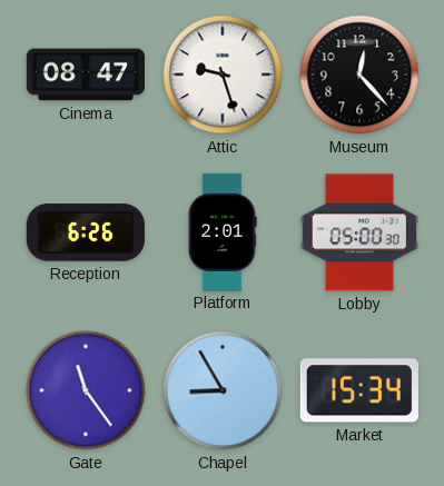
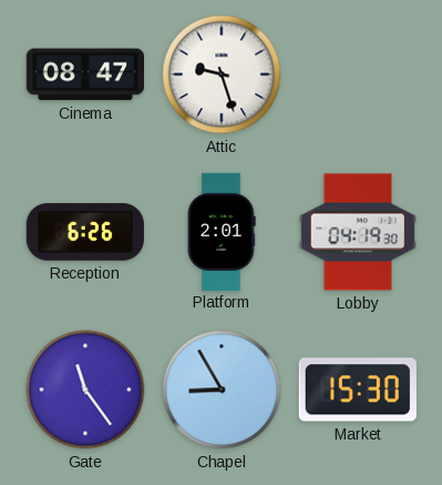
Museum: 12:23 -> none
Lobby: 05:00 -> 04:19
Market: 15:34 -> 15:30
